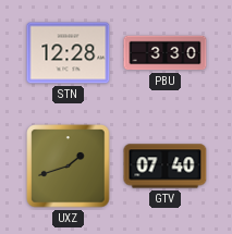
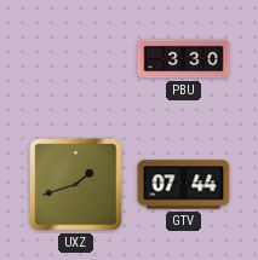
STN: 12:28 -> none
GTV: 07:40 -> 07:44
